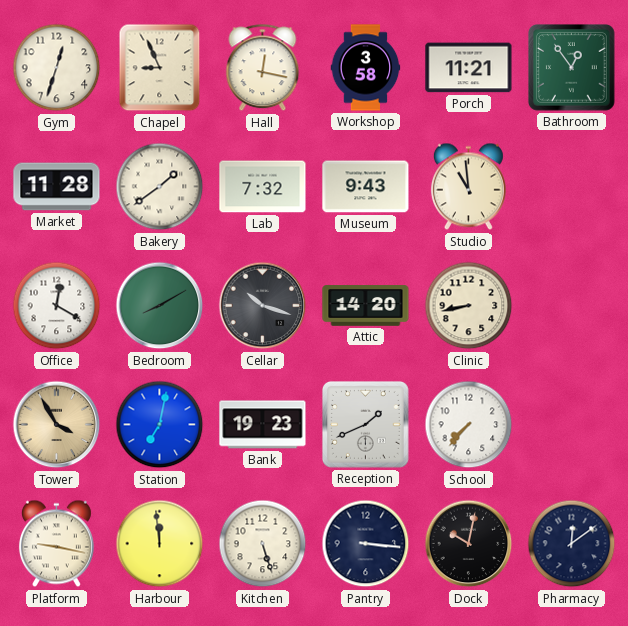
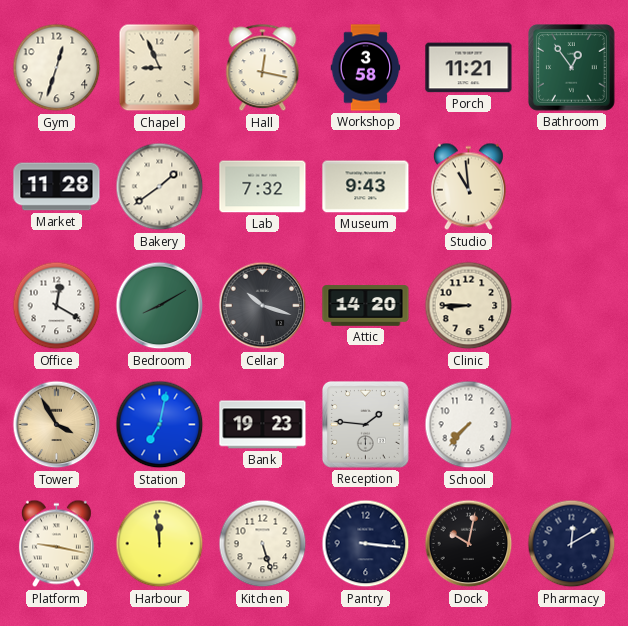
Clinic: 8:43 -> 8:45
Reception: 1:41 -> 1:46
Pharmacy: 12:09 -> 12:10
